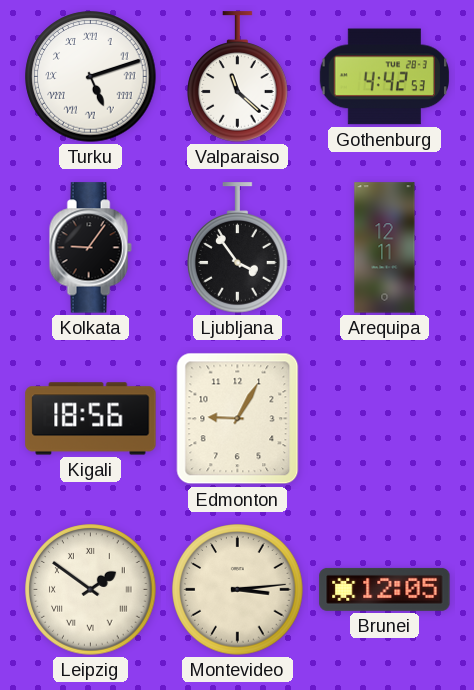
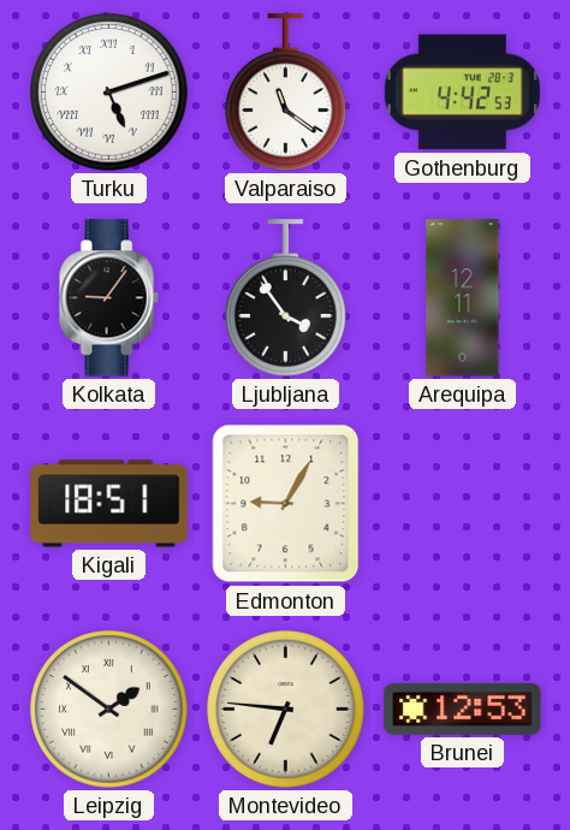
Valparaiso: 11:22 -> 11:21
Kigali: 18:56 -> 18:51
Montevideo: 3:14 -> 6:46
Brunei: 12:05 -> 12:53
